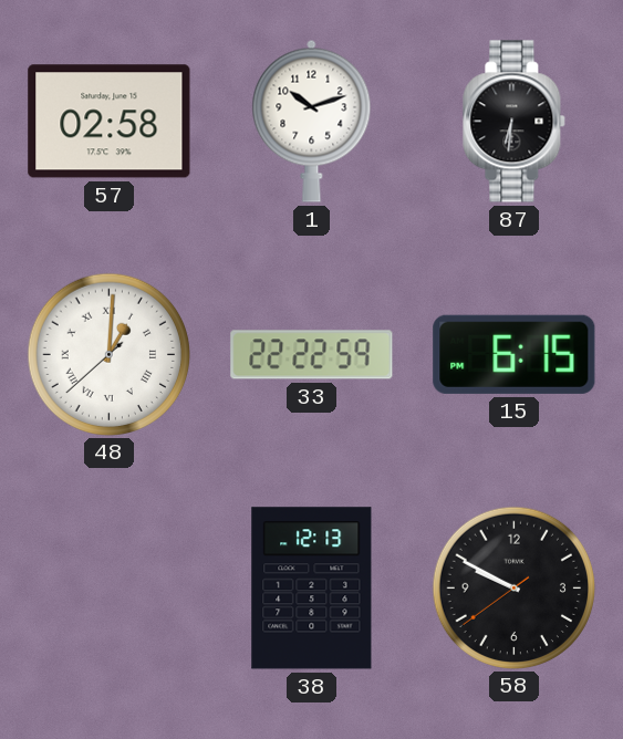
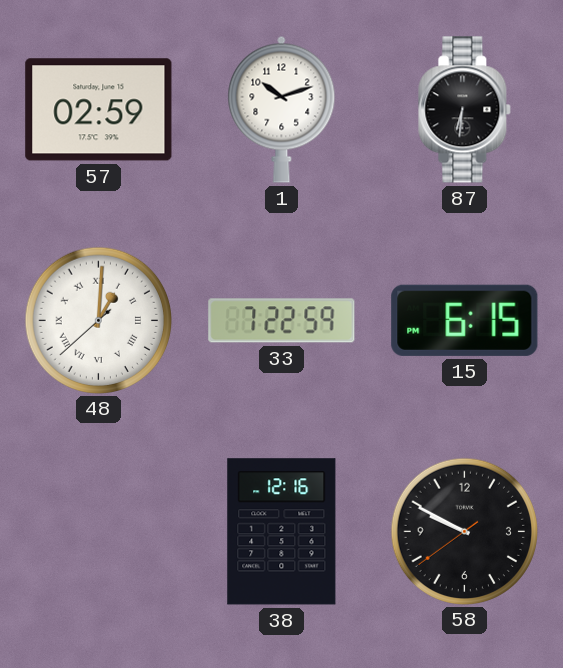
57: 02:58 -> 02:59
33: 22:22 -> 7:22
38: 12:13 -> 12:16
